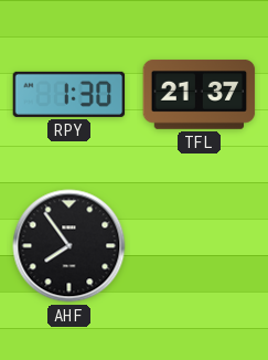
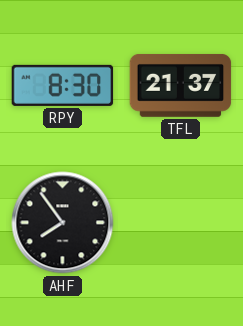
RPY: 1:30 -> 8:30
